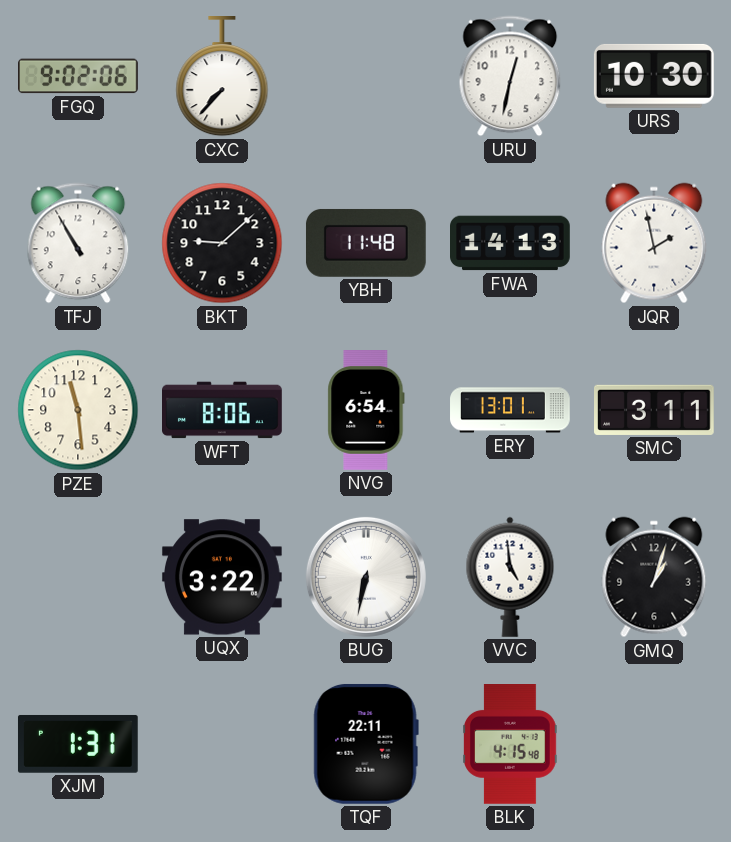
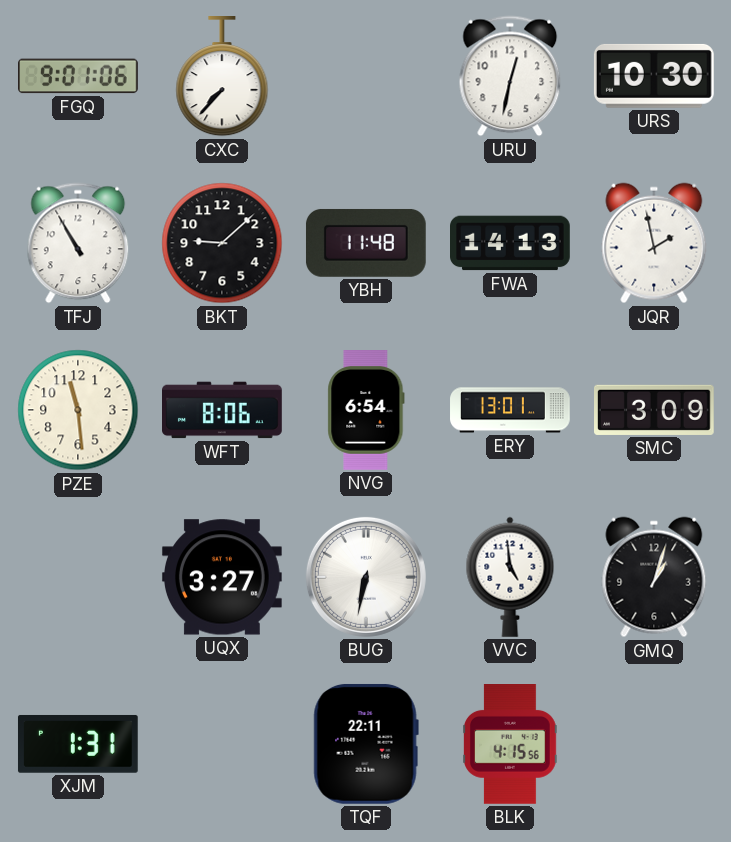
FGQ: 9:02 -> 9:01
SMC: 3:11 -> 3:09
UQX: 3:22 -> 3:27
BLK: 4:15:48 -> 4:15:56
